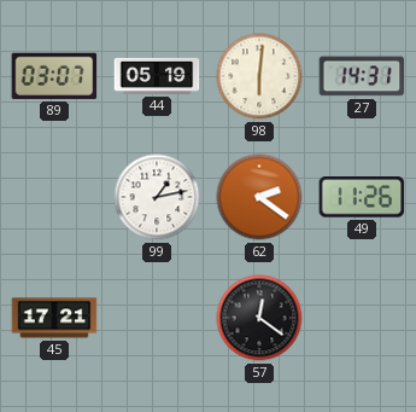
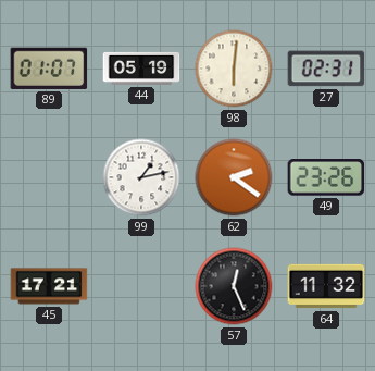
89: 03:07 -> 01:07
27: 14:31 -> 02:31
49: 11:26 -> 23:26
57: 12:21 -> 12:26
64: none -> 11:32
